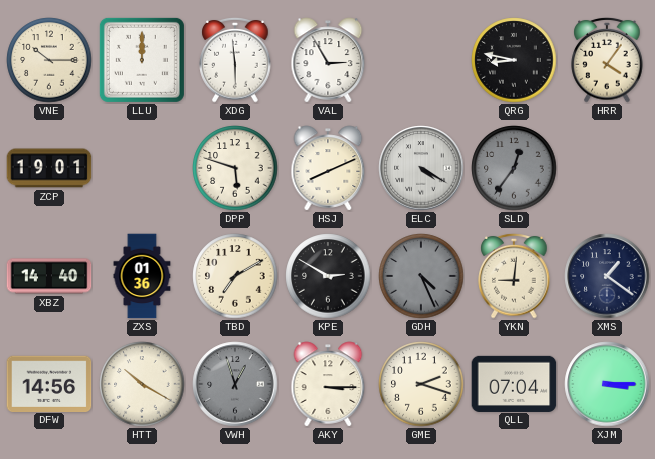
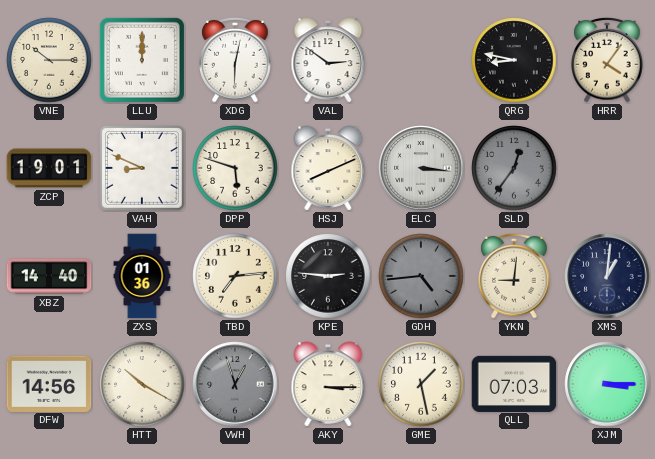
XDG: 5:59 -> 6:02
VAL: 2:55 -> 2:51
VAH: none -> 8:49
ELC: 4:20 -> 3:16
TBD: 7:10 -> 7:14
KPE: 2:50 -> 2:46
GDH: 4:26 -> 4:44
XMS: 1:21 -> 1:01
GME: 2:18 -> 1:28
QLL: 07:04 -> 07:03
